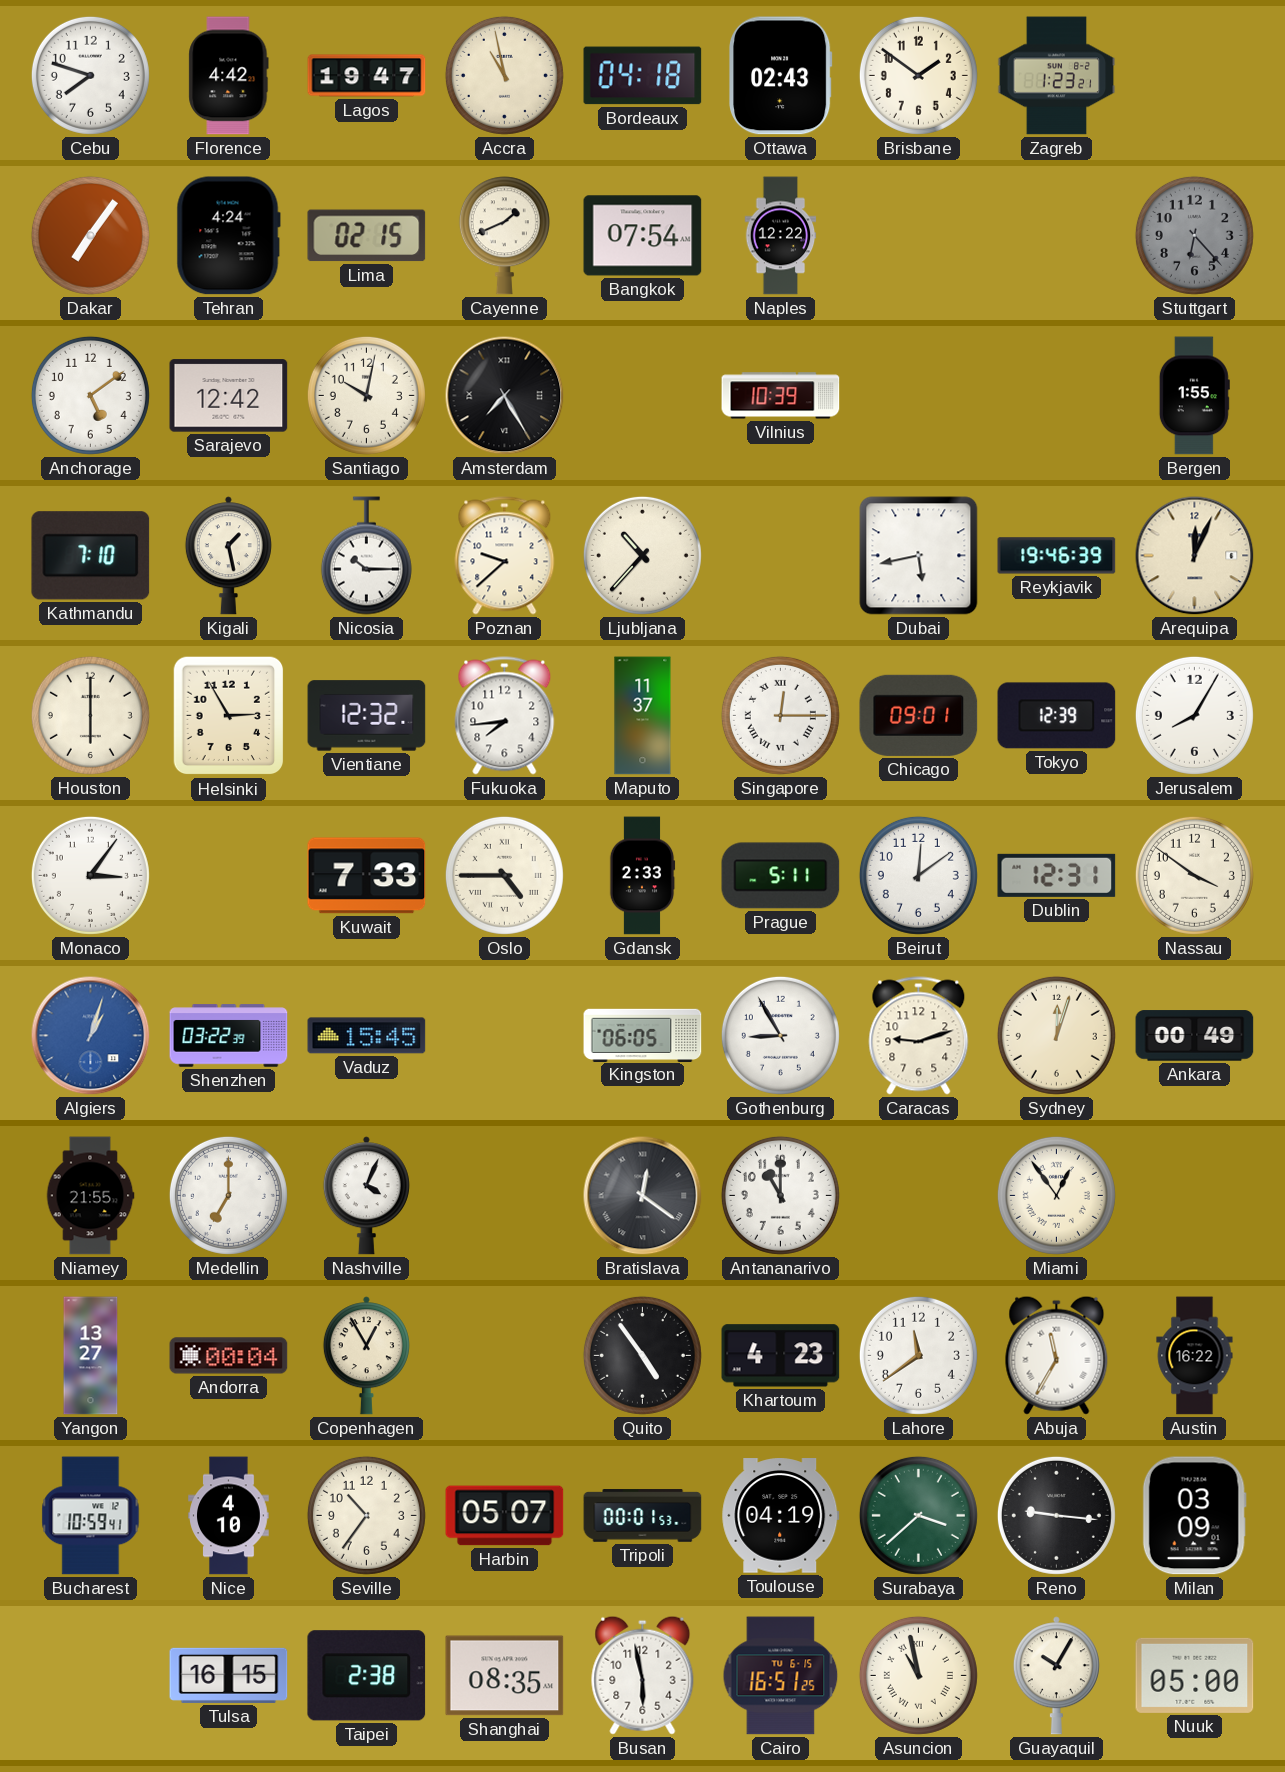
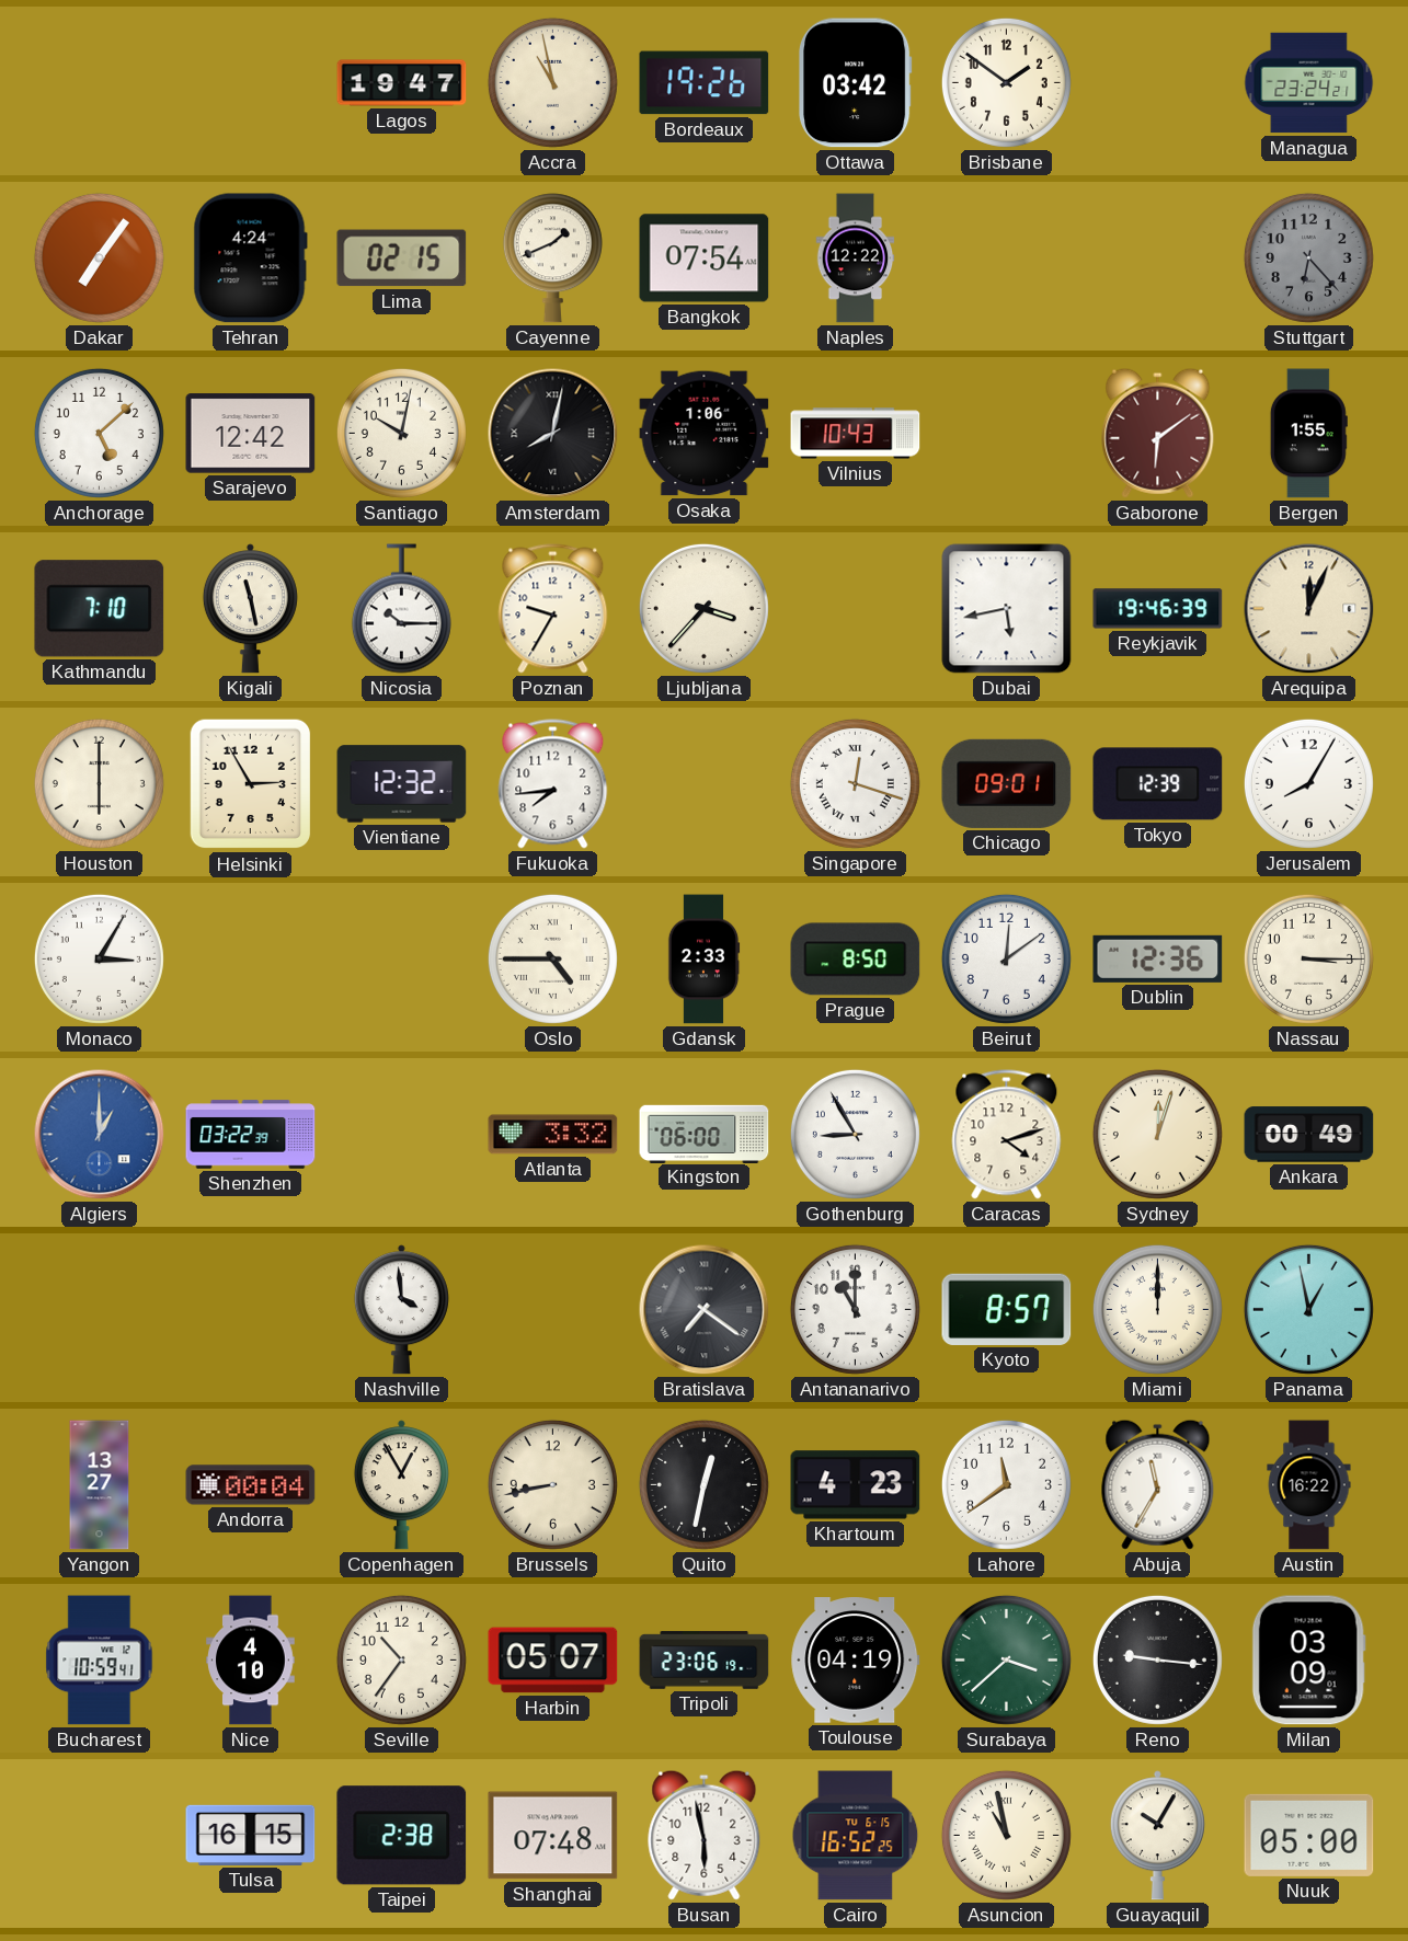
Cebu: 7:48 -> none
Florence: 4:42 -> none
Bordeaux: 04:18 -> 19:26
Ottawa: 02:43 -> 03:42
Zagreb: 1:23 -> none
Managua: none -> 23:24
Anchorage: 5:09 -> 5:08
Amsterdam: 7:25 -> 8:02
Osaka: none -> 1:06
Vilnius: 10:39 -> 10:43
Gaborone: none -> 6:09
Kigali: 1:28 -> 11:28
Poznan: 9:38 -> 9:35
Ljubljana: 10:37 -> 3:37
Maputo: 11:37 -> none
Singapore: 12:15 -> 12:18
Monaco: 3:06 -> 3:05
Kuwait: 7:33 -> none
Prague: 5:11 -> 8:50
Dublin: 12:31 -> 12:36
Nassau: 3:51 -> 3:15
Algiers: 1:03 -> 1:00
Vaduz: 15:45 -> none
Atlanta: none -> 3:32
Kingston: 06:05 -> 06:00
Caracas: 9:12 -> 4:12
Niamey: 21:55 -> none
Medellin: 7:00 -> none
Nashville: 4:04 -> 3:59
Bratislava: 12:21 -> 7:21
Kyoto: none -> 8:57
Miami: 12:54 -> 12:00
Panama: none -> 12:58
Brussels: none -> 8:43
Quito: 4:54 -> 12:32
Tripoli: 00:01 -> 23:06
Shanghai: 08:35 -> 07:48
Cairo: 16:51 -> 16:52
